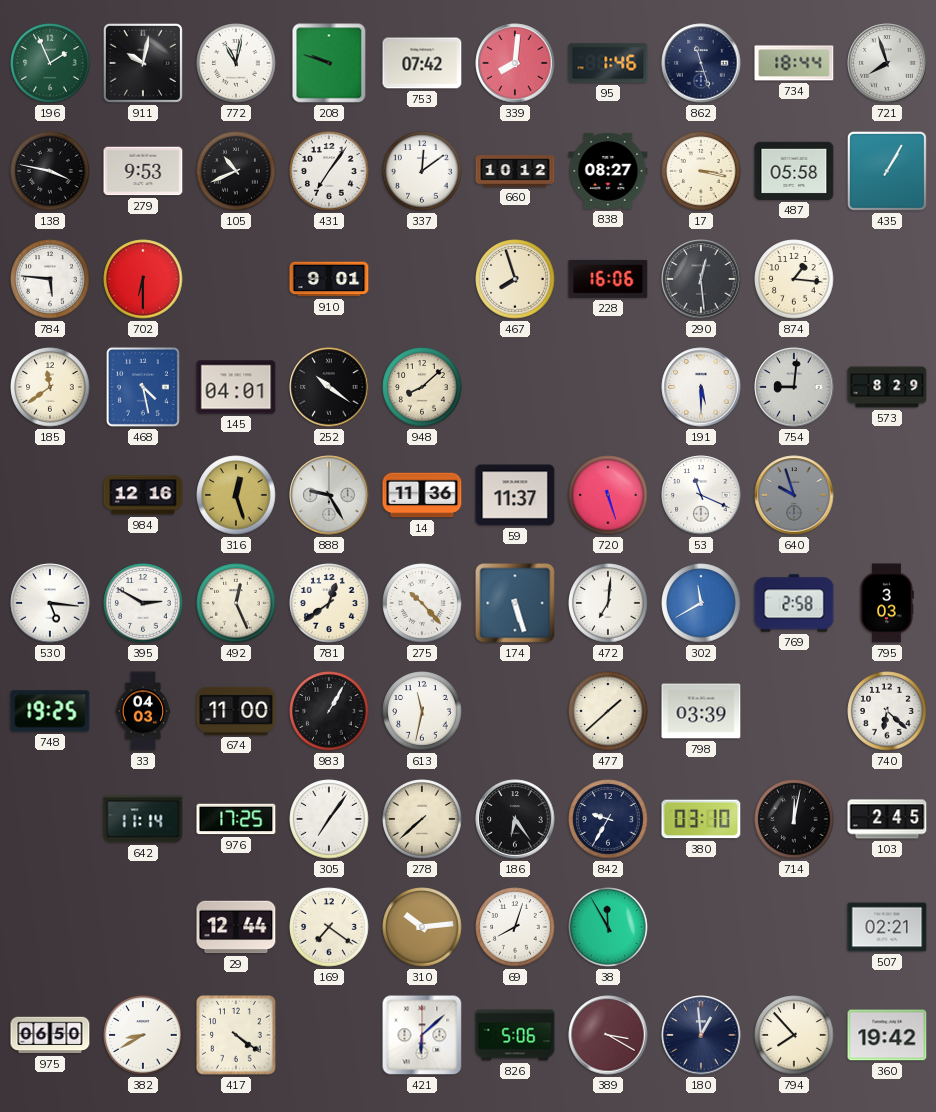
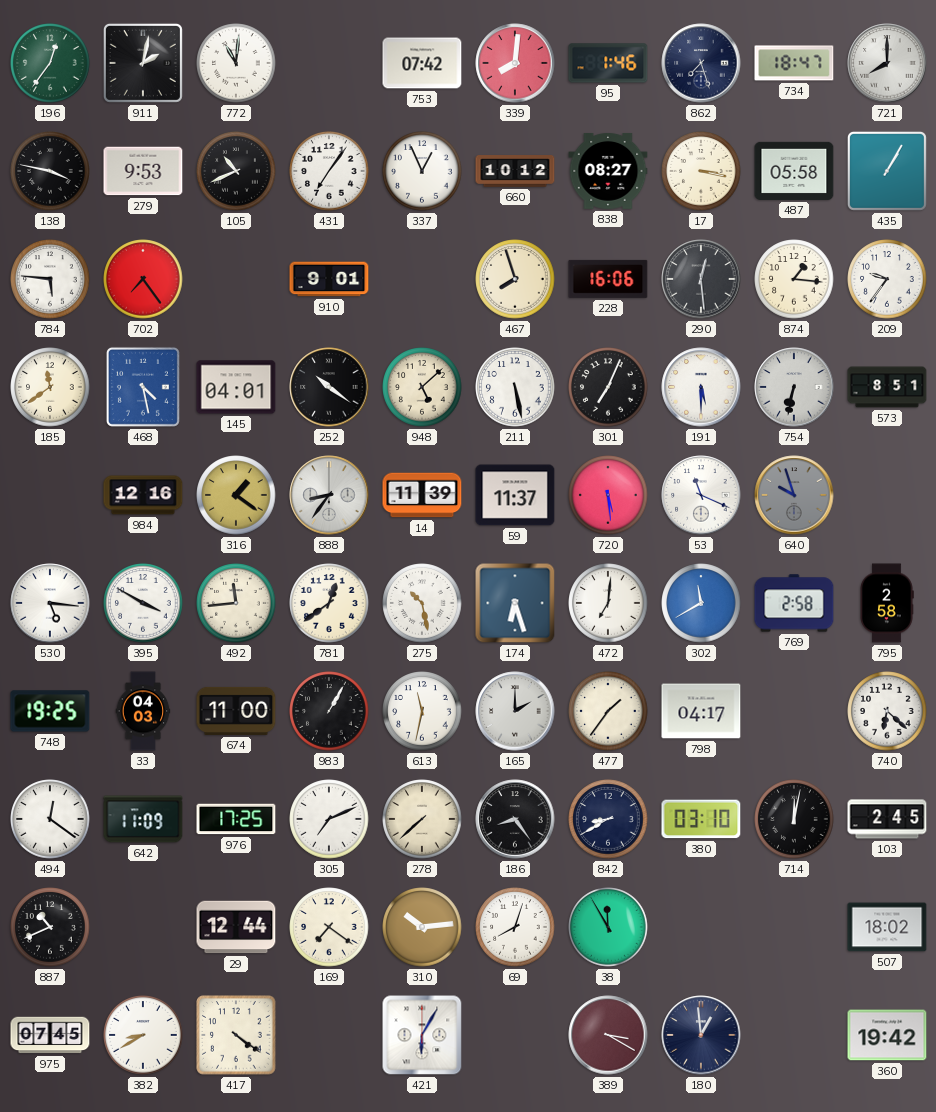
196: 1:56 -> 12:36
911: 10:02 -> 2:02
772: 11:02 -> 11:01
208: 9:48 -> none
862: 11:27 -> 7:27
734: 18:44 -> 18:47
721: 7:57 -> 8:00
337: 12:09 -> 12:56
702: 6:30 -> 7:24
209: none -> 9:36
948: 8:08 -> 5:08
211: none -> 5:28
301: none -> 7:04
754: 9:01 -> 6:32
573: 8:29 -> 8:51
316: 12:27 -> 1:21
888: 9:25 -> 8:36
14: 11:36 -> 11:39
720: 5:27 -> 5:29
395: 2:50 -> 3:50
492: 12:26 -> 11:44
275: 10:23 -> 10:28
174: 5:27 -> 6:27
795: 3:03 -> 2:58
165: none -> 2:00
477: 1:38 -> 1:36
798: 03:39 -> 04:17
494: none -> 12:21
642: 11:14 -> 11:09
305: 7:06 -> 7:11
186: 6:24 -> 8:24
842: 9:35 -> 8:40
887: none -> 10:41
507: 02:21 -> 18:02
975: 06:50 -> 07:45
421: 6:08 -> 6:05
826: 5:06 -> none
794: 7:53 -> none
